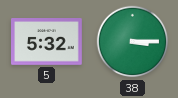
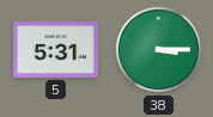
5: 5:32 -> 5:31
